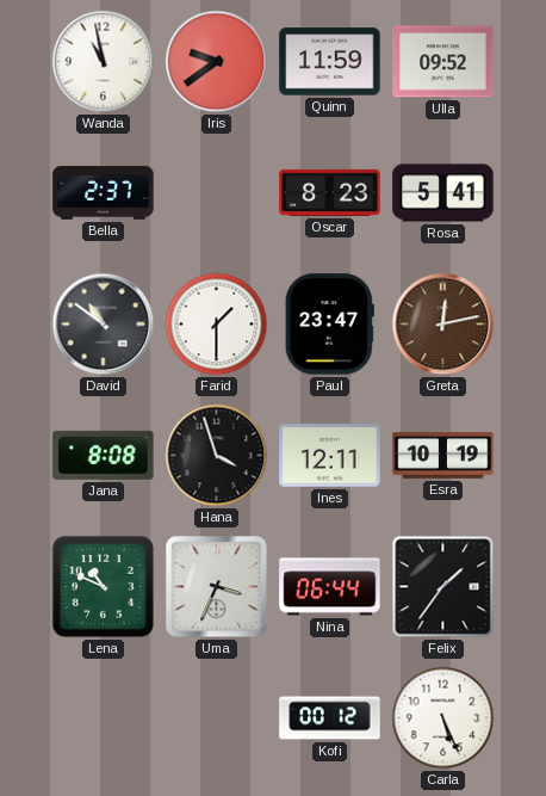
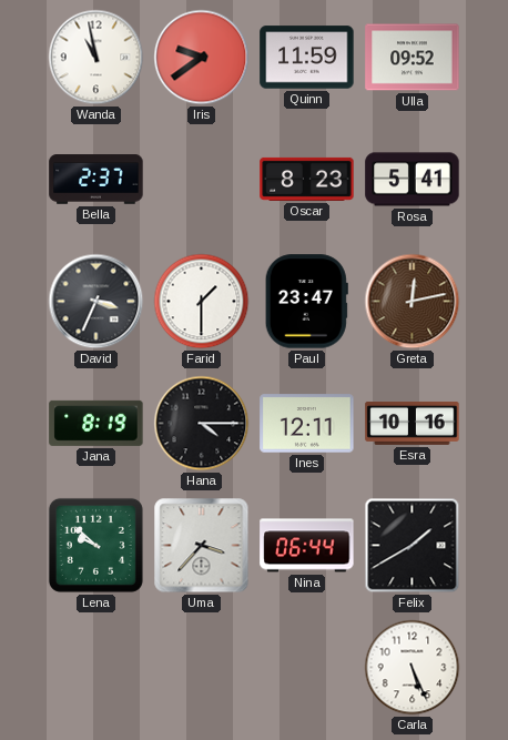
David: 10:51 -> 3:34
Jana: 8:08 -> 8:19
Hana: 3:57 -> 4:15
Esra: 10:19 -> 10:16
Lena: 10:49 -> 9:52
Uma: 3:34 -> 3:37
Felix: 1:36 -> 1:40
Kofi: 00:12 -> none
